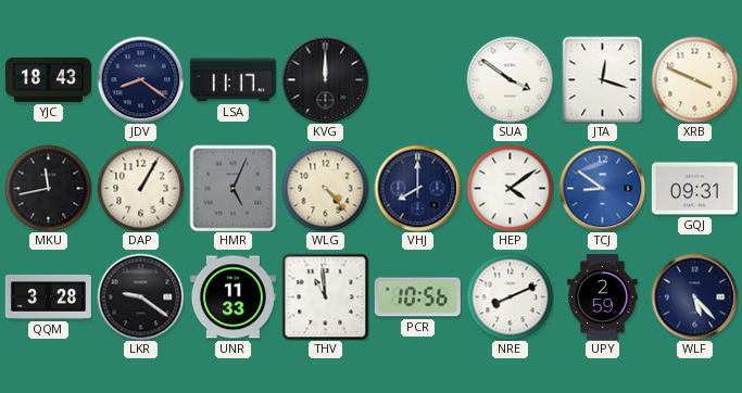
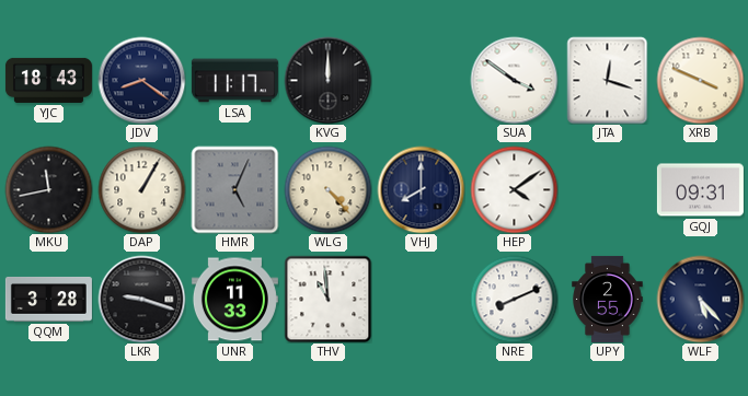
TCJ: 8:51 -> none
LKR: 9:21 -> 9:18
PCR: 10:56 -> none
UPY: 2:59 -> 2:55
